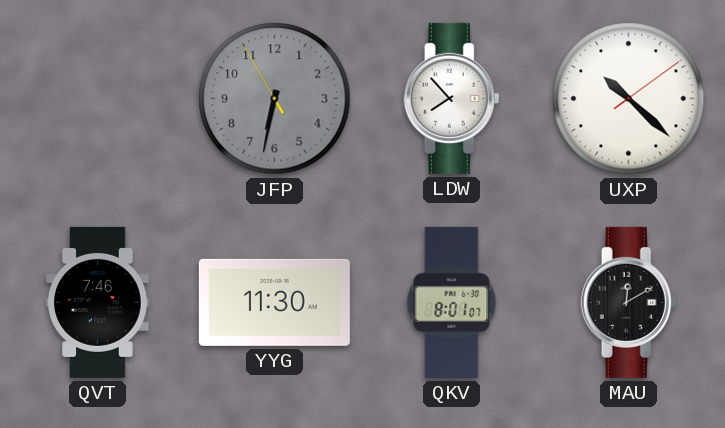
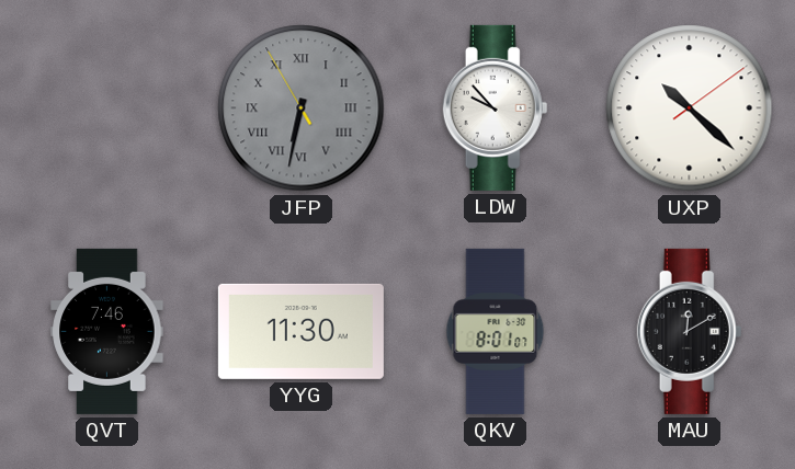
JFP numerals: Arabic -> Roman
LDW: 7:53 -> 9:53
